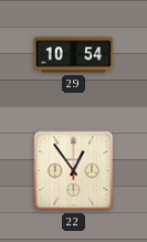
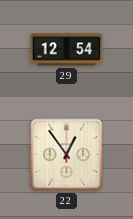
29: 10:54 -> 12:54
